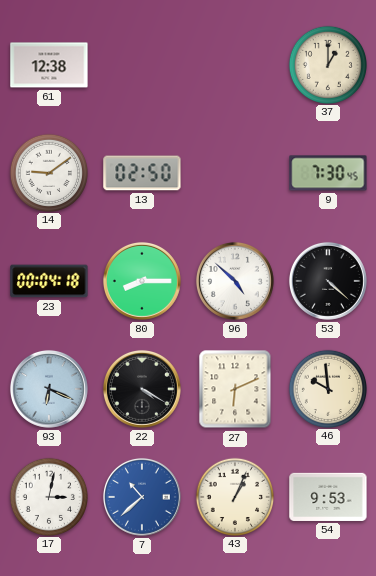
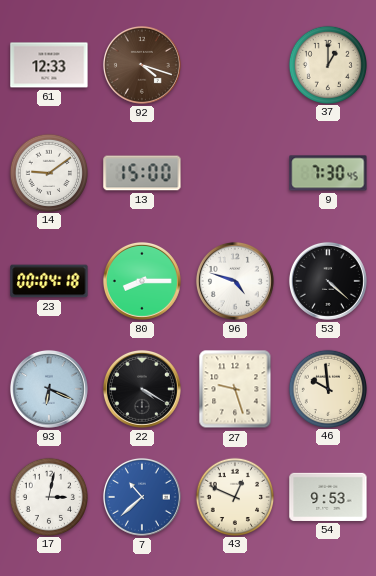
61: 12:38 -> 12:33
92: none -> 4:18
13: 02:50 -> 15:00
96: 4:52 -> 4:48
27: 6:11 -> 9:27
43: 1:04 -> 12:49
